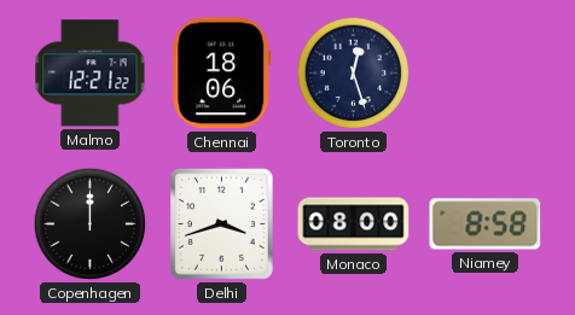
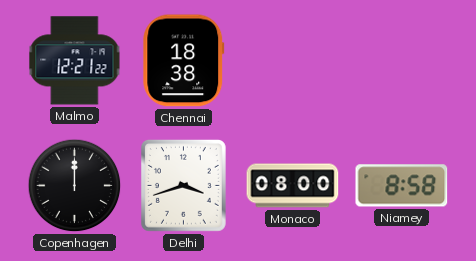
Chennai: 18:06 -> 18:38
Toronto: 12:27 -> none
